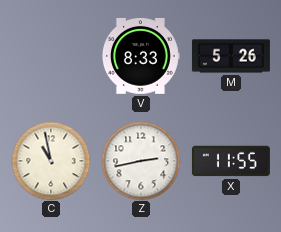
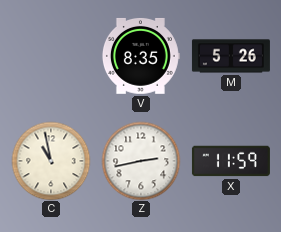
V: 8:33 -> 8:35
X: 11:55 -> 11:59
